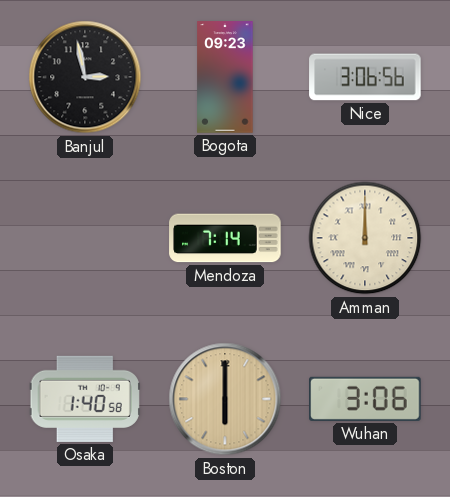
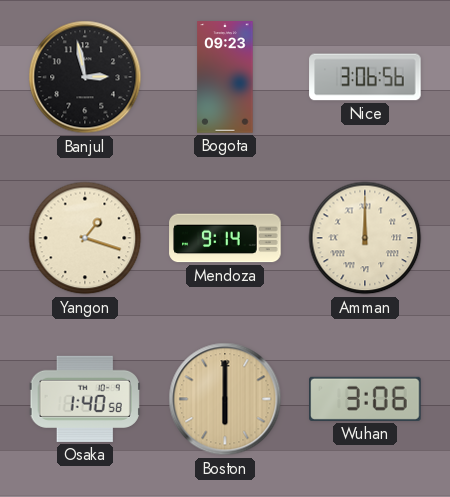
Yangon: none -> 1:18
Mendoza: 7:14 -> 9:14
